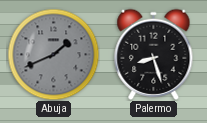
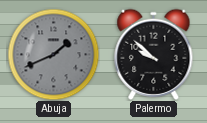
Palermo: 8:27 -> 9:52
